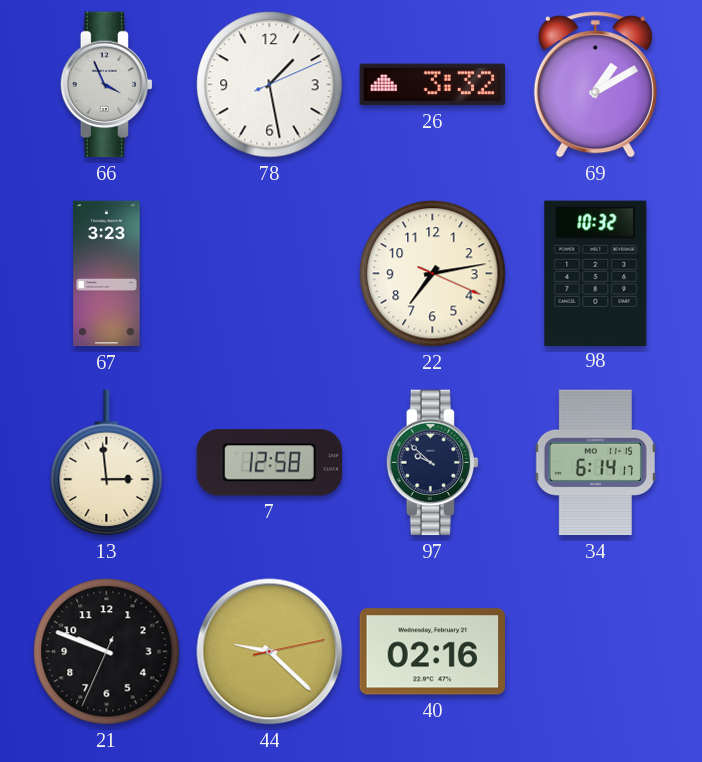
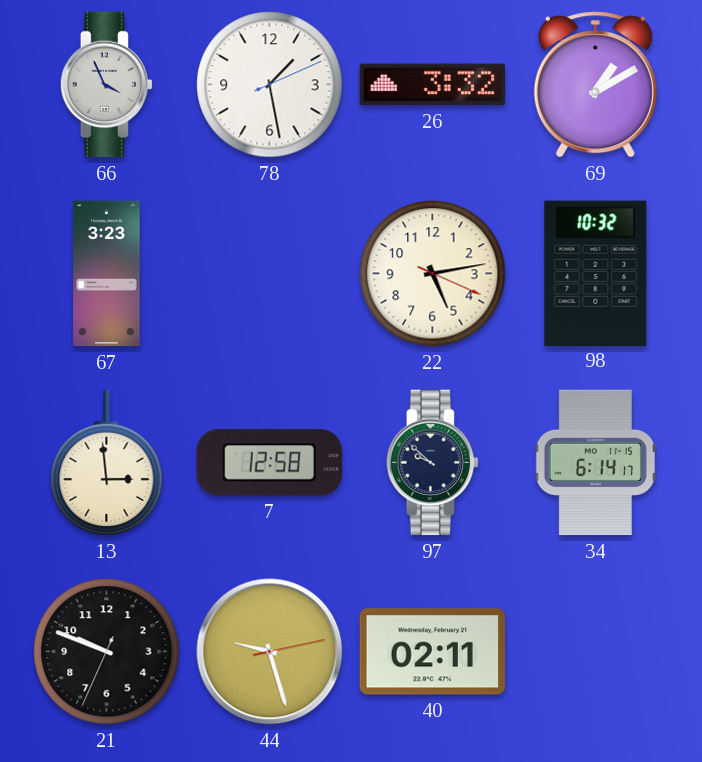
22: 7:13 -> 5:13
44: 9:22 -> 9:27
40: 02:16 -> 02:11
